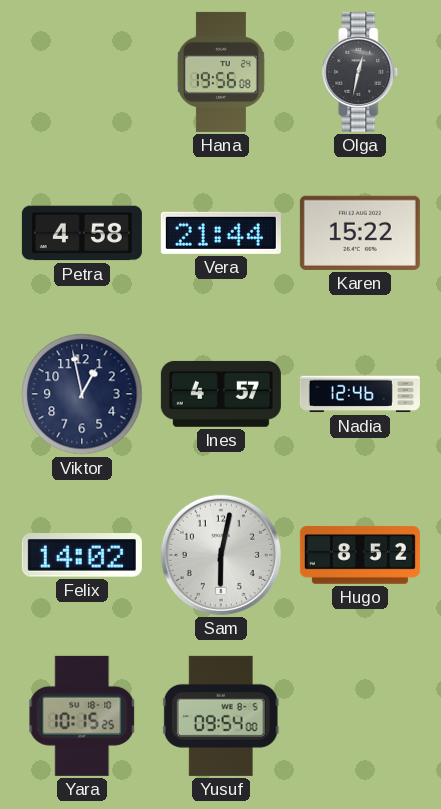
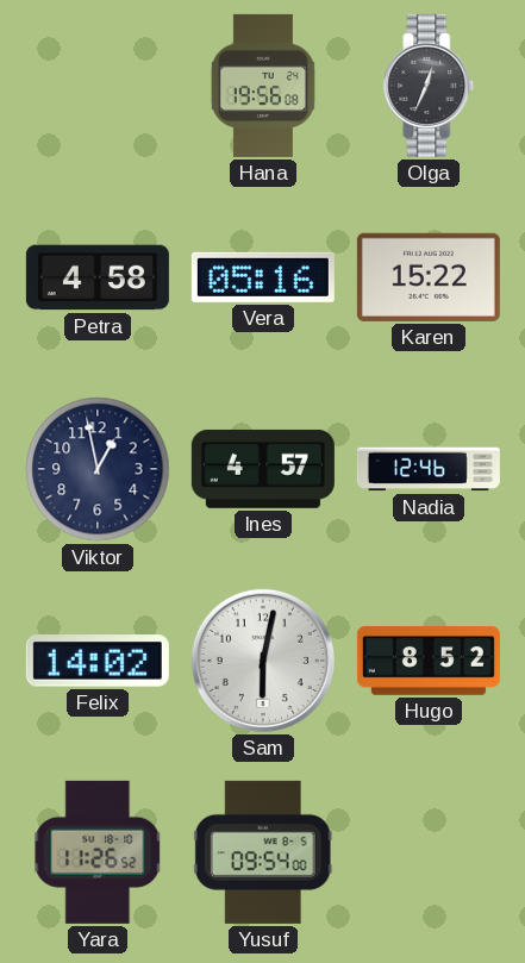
Olga: 12:32 -> 12:34
Vera: 21:44 -> 05:16
Yara: 10:15 -> 11:26
